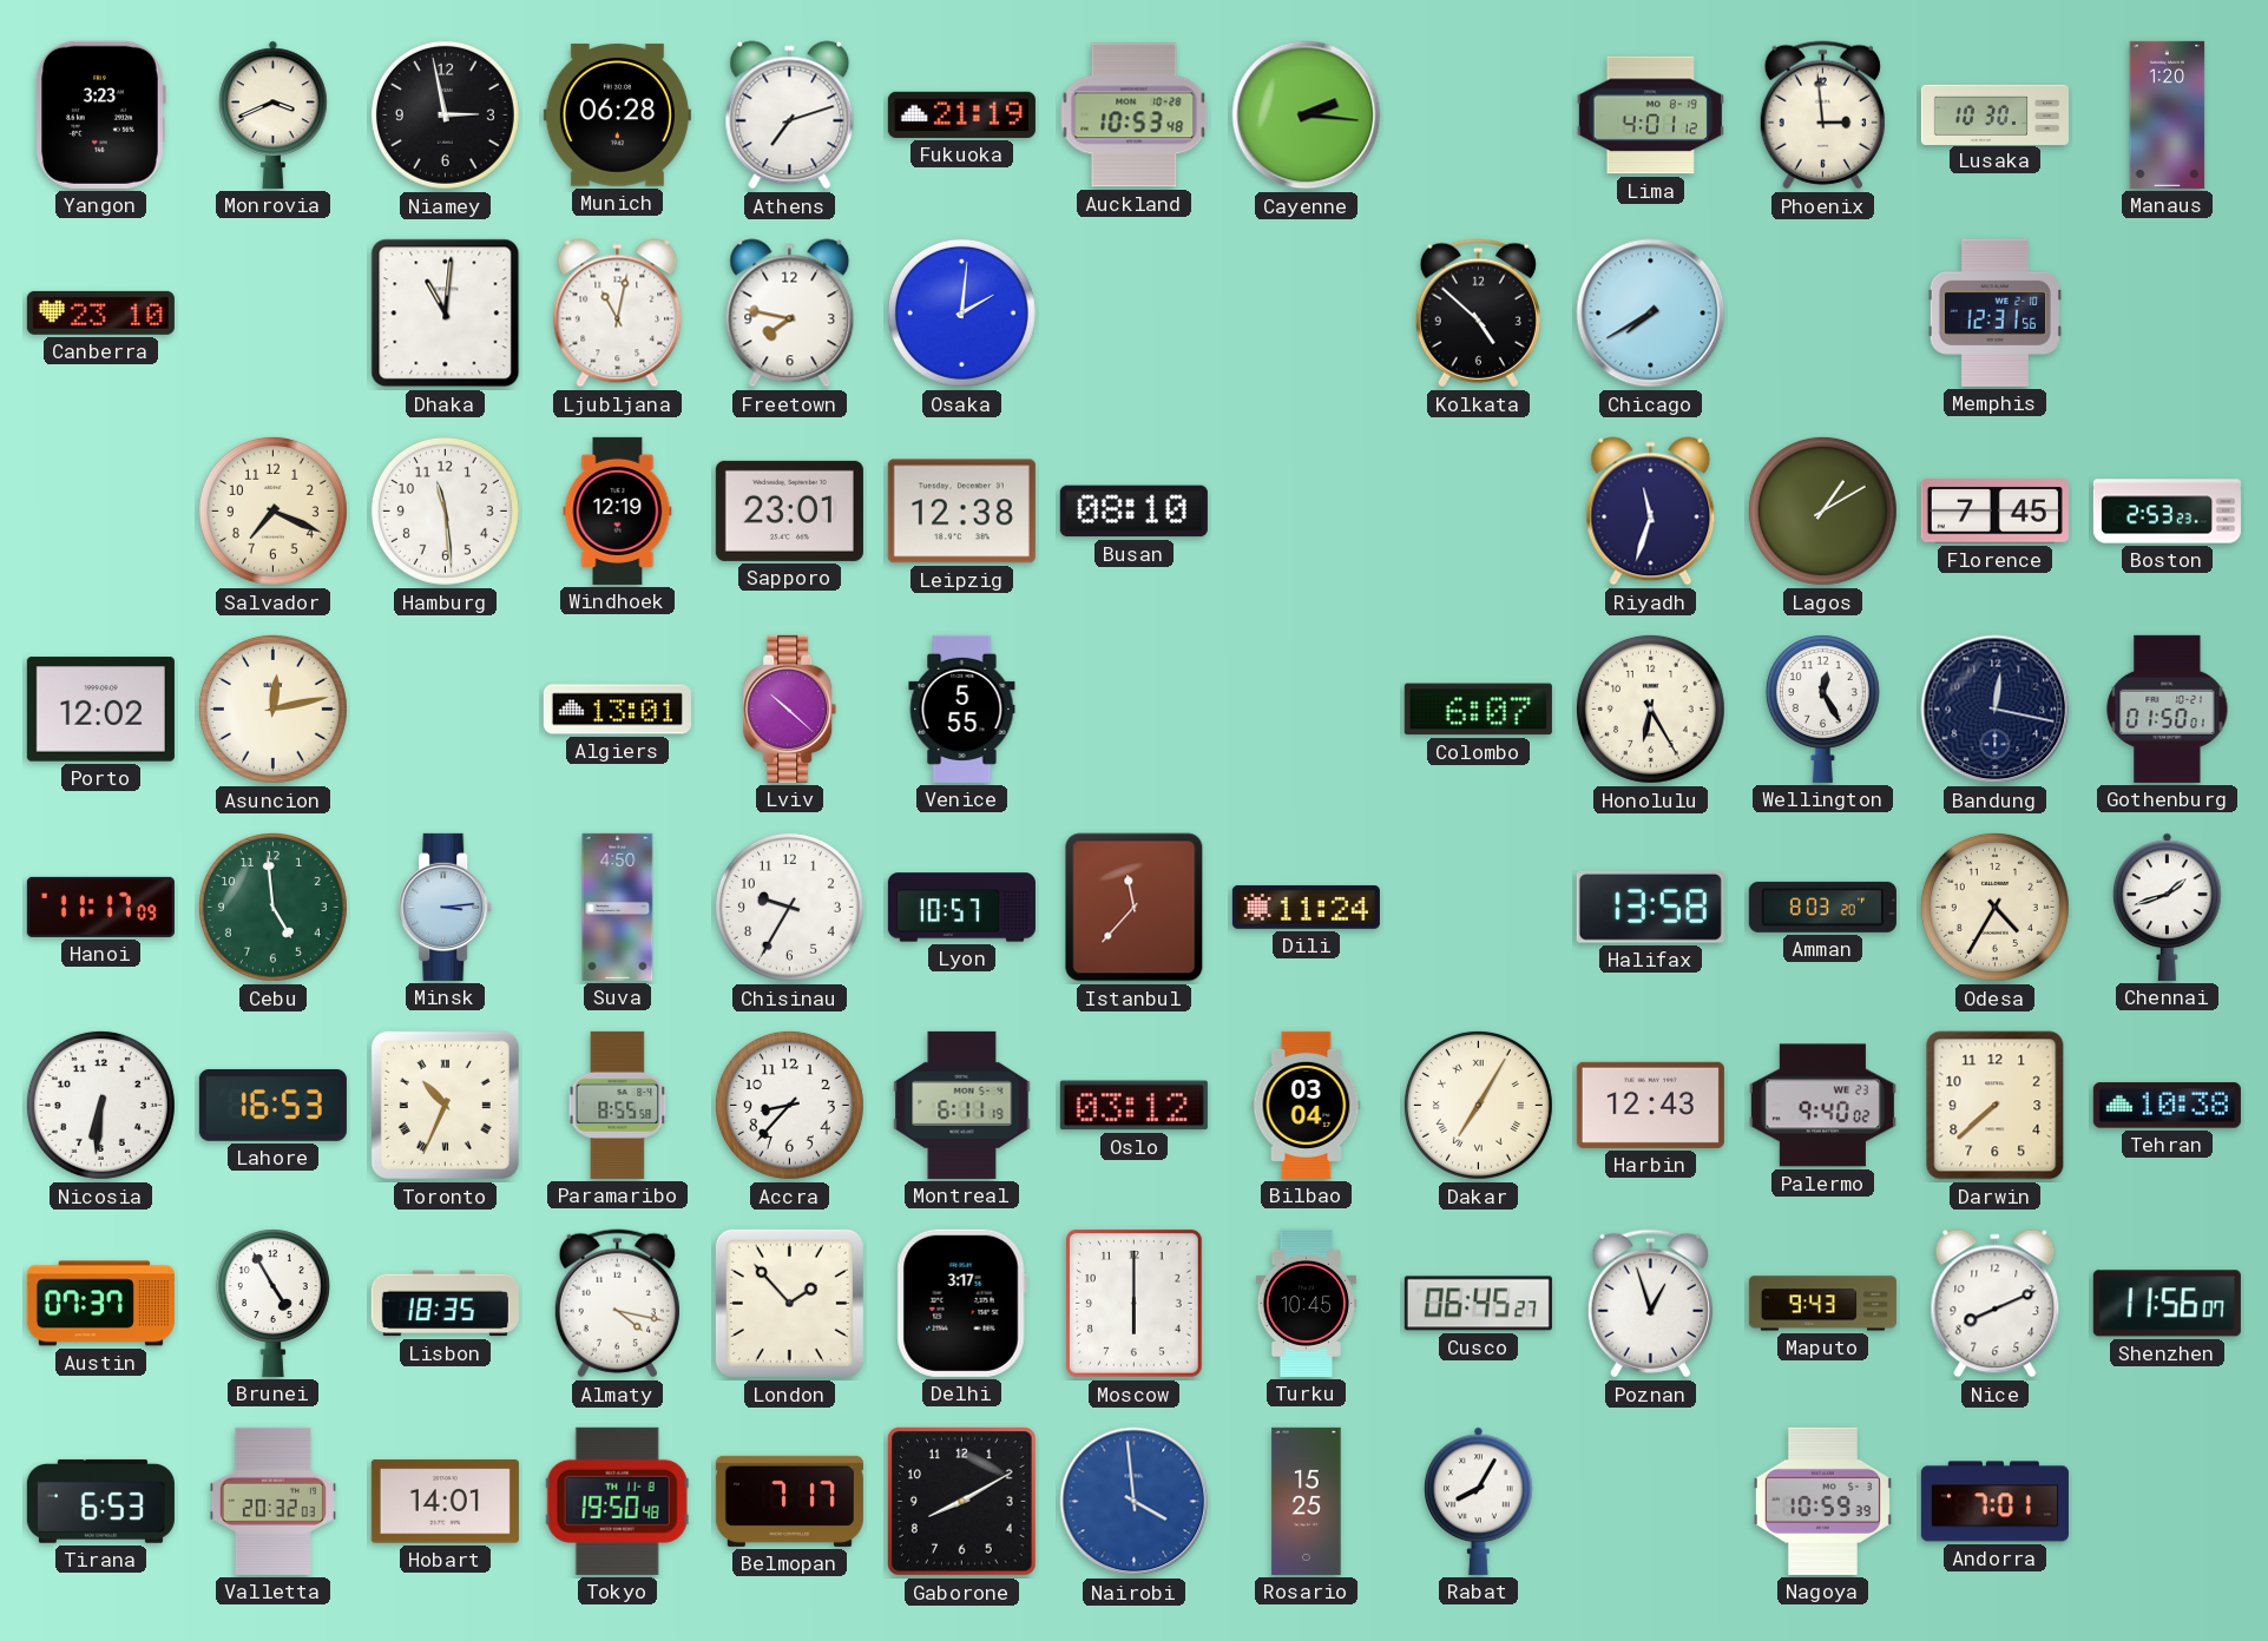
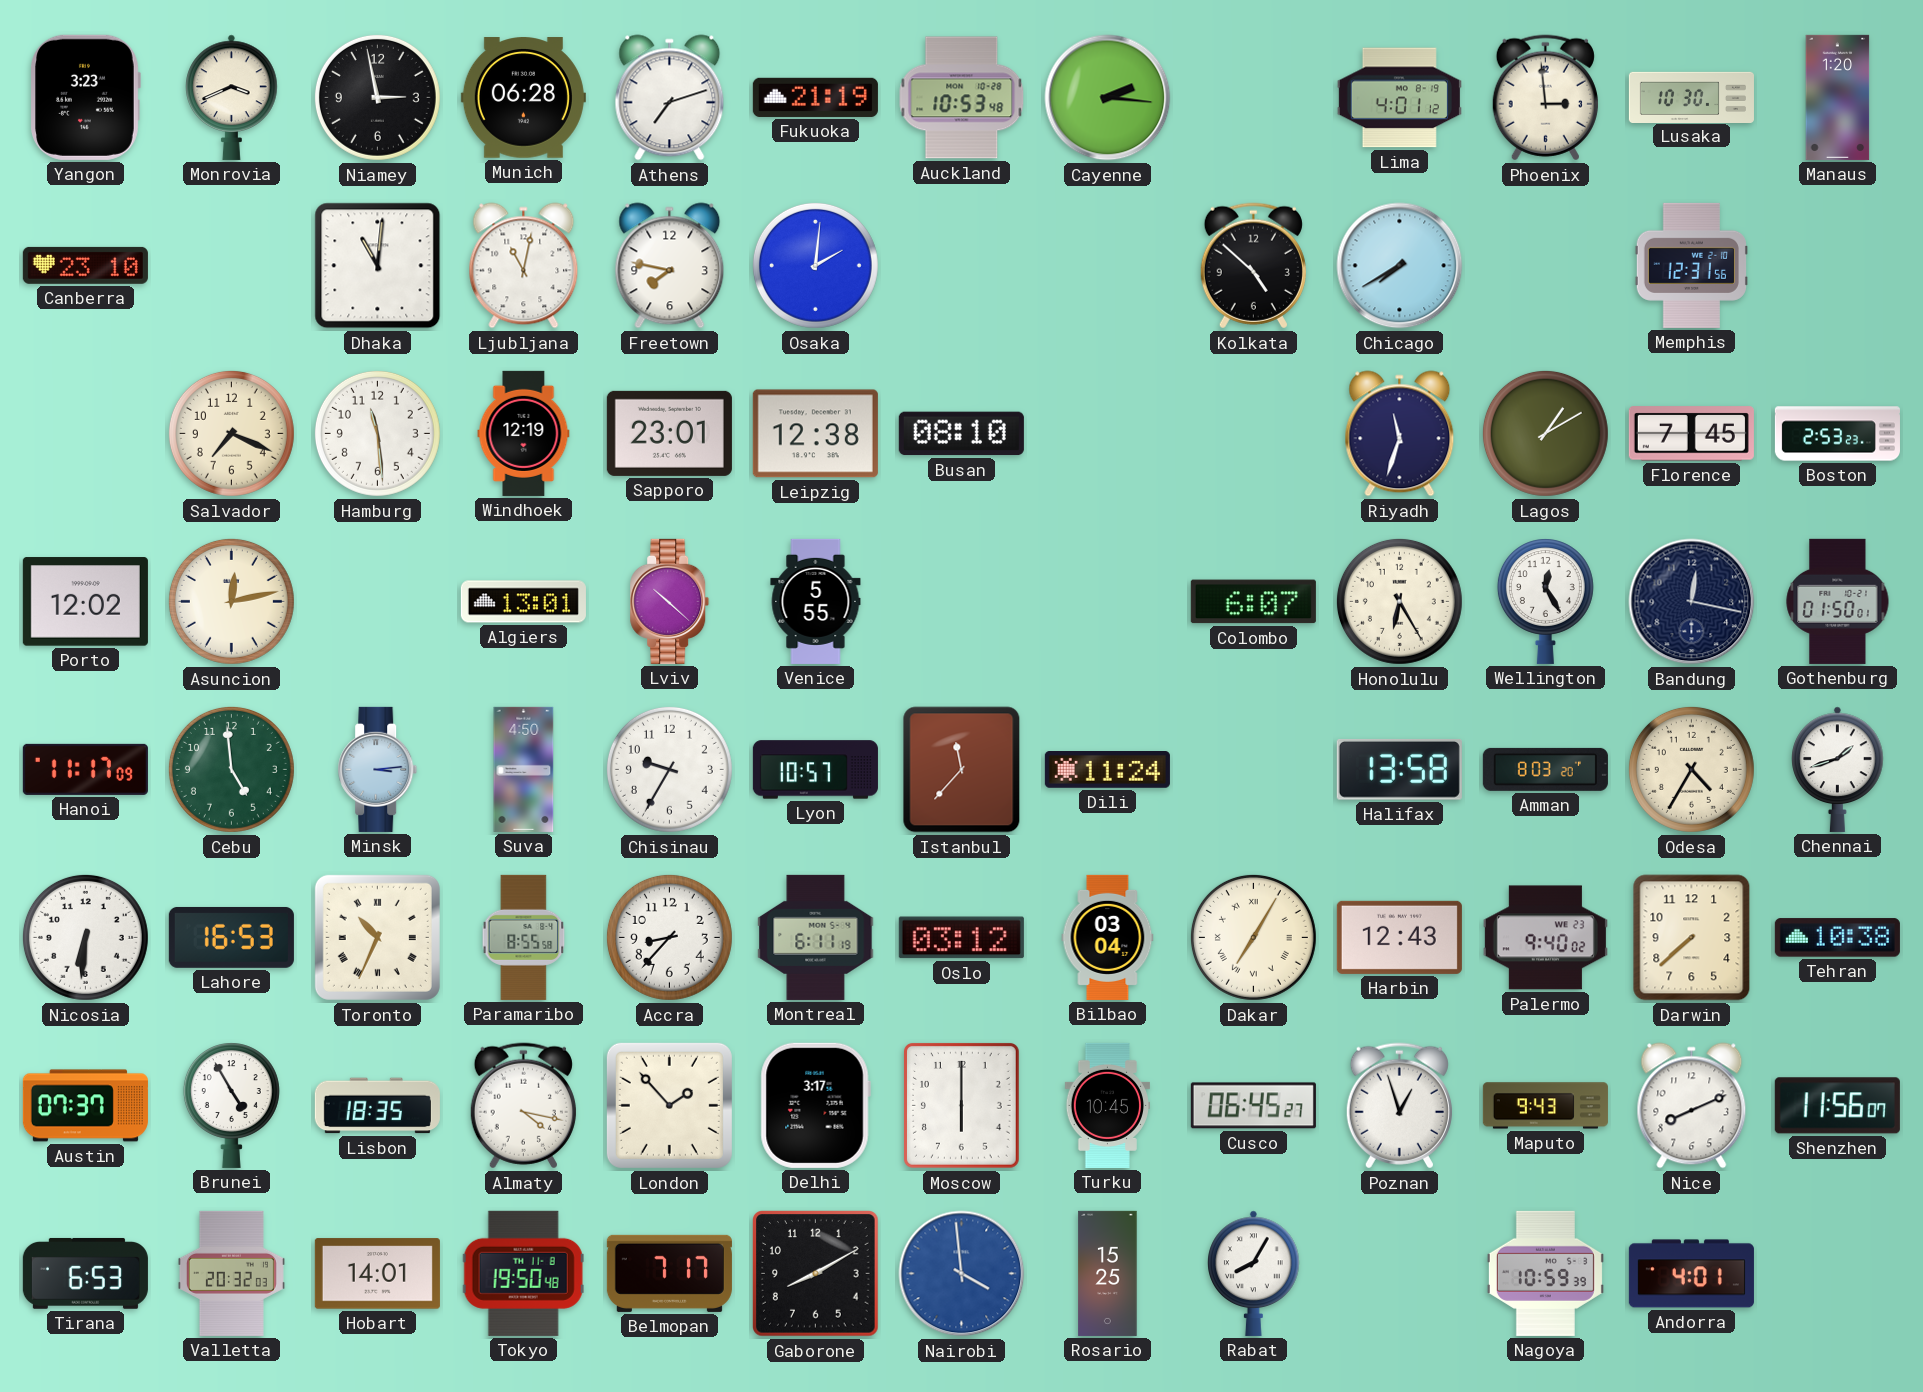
Andorra: 7:01 -> 4:01
